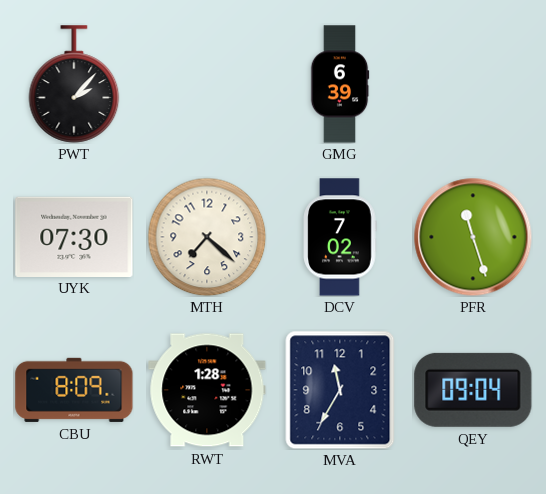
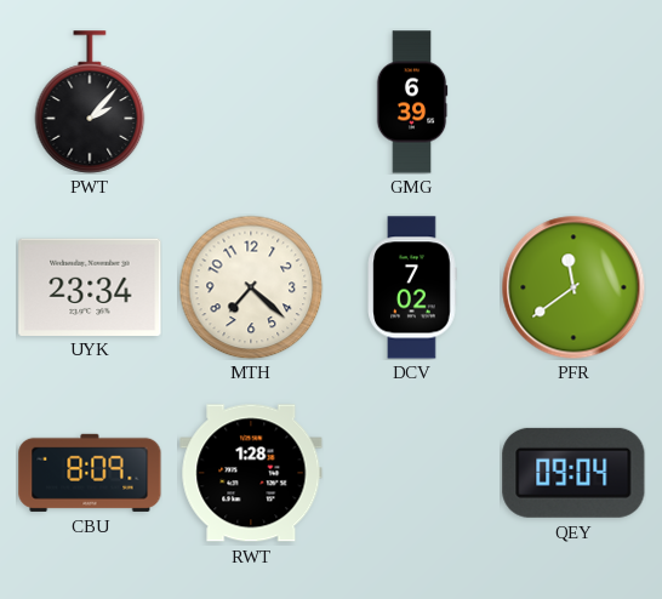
UYK: 07:30 -> 23:34
PFR: 11:27 -> 11:39
MVA: 11:35 -> none
